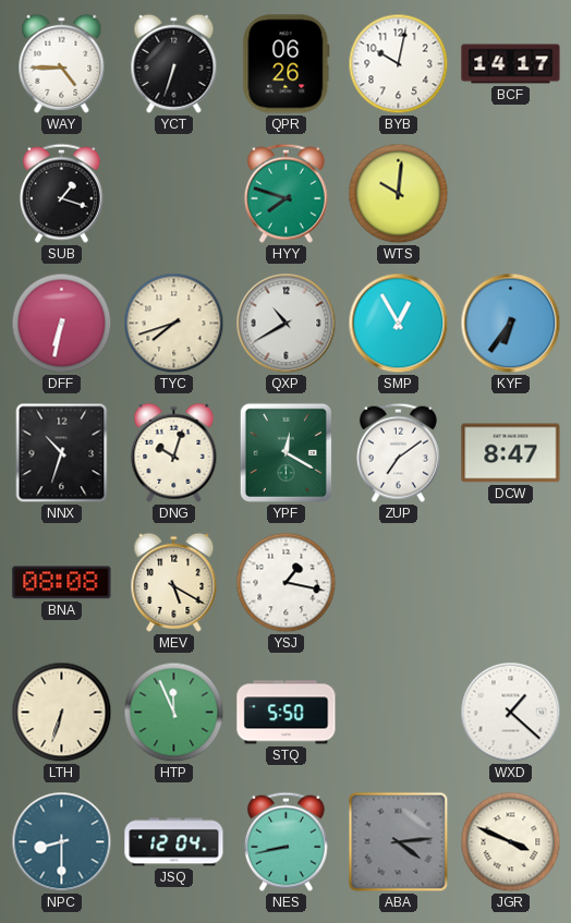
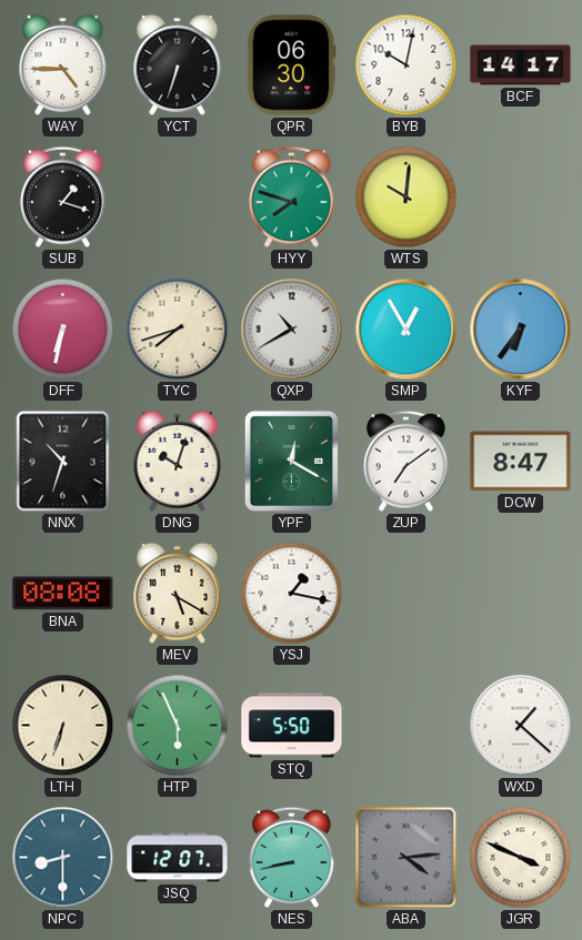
QPR: 06:26 -> 06:30
HTP: 11:56 -> 5:56
JSQ: 12:04 -> 12:07
